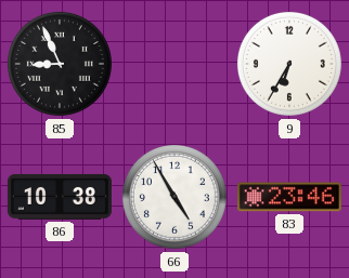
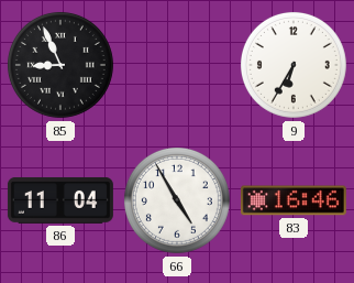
86: 10:38 -> 11:04
83: 23:46 -> 16:46
